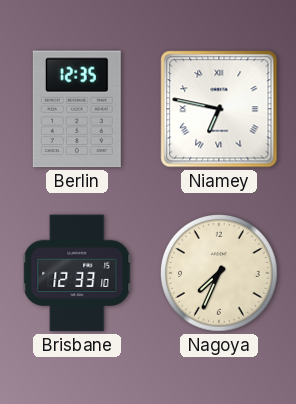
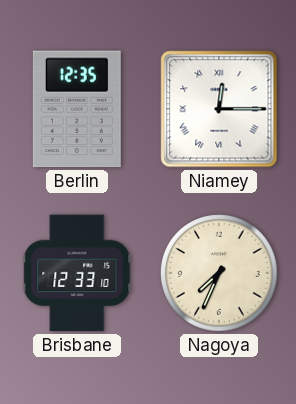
Niamey: 6:47 -> 12:15
